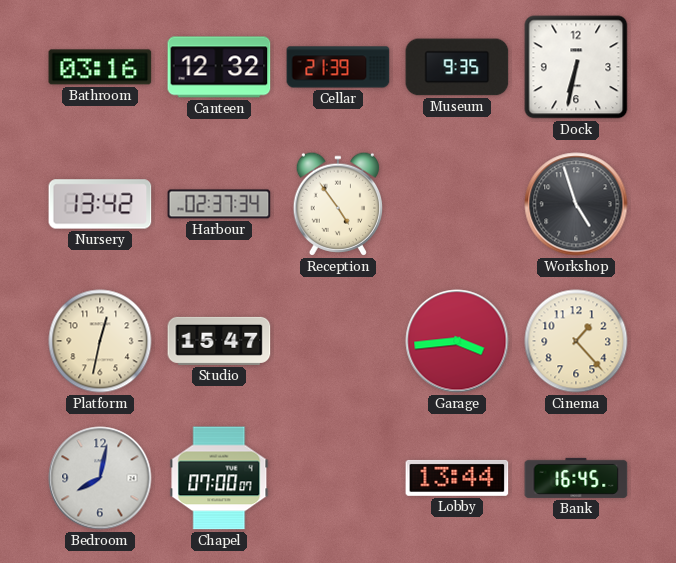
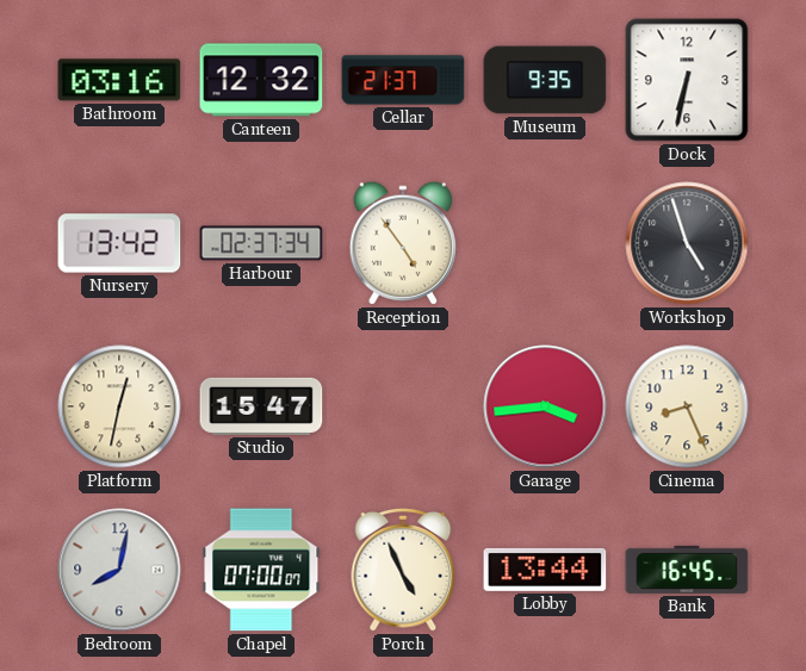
Cellar: 21:39 -> 21:37
Cinema: 1:23 -> 8:26
Porch: none -> 4:56
